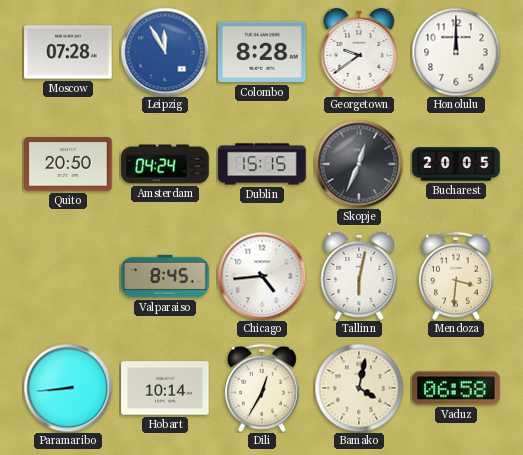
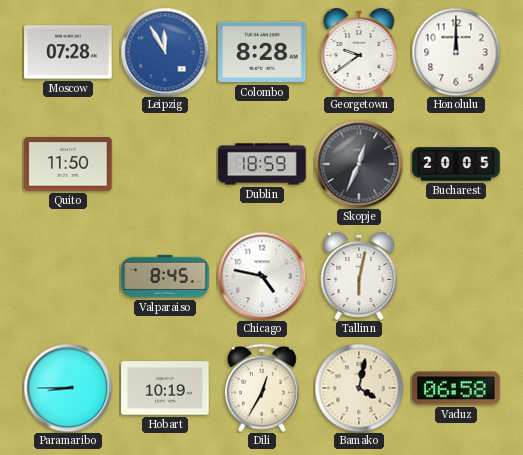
Quito: 20:50 -> 11:50
Amsterdam: 04:24 -> none
Dublin: 15:15 -> 18:59
Chicago: 4:44 -> 4:47
Mendoza: 3:31 -> none
Paramaribo: 8:44 -> 8:45
Hobart: 10:14 -> 10:19
